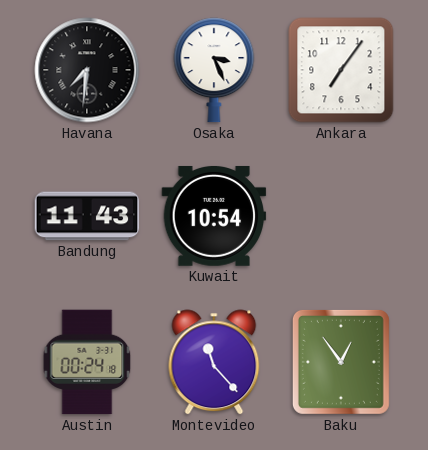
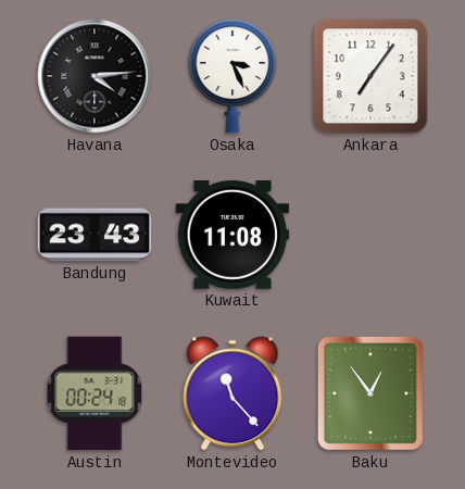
Havana: 7:31 -> 4:14
Bandung: 11:43 -> 23:43
Kuwait: 10:54 -> 11:08
